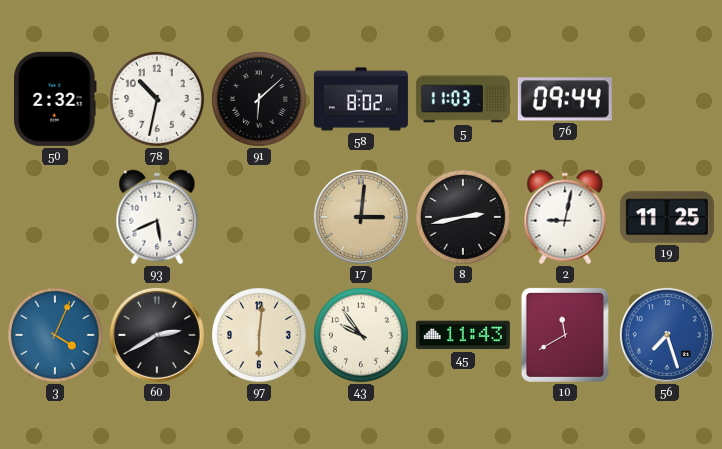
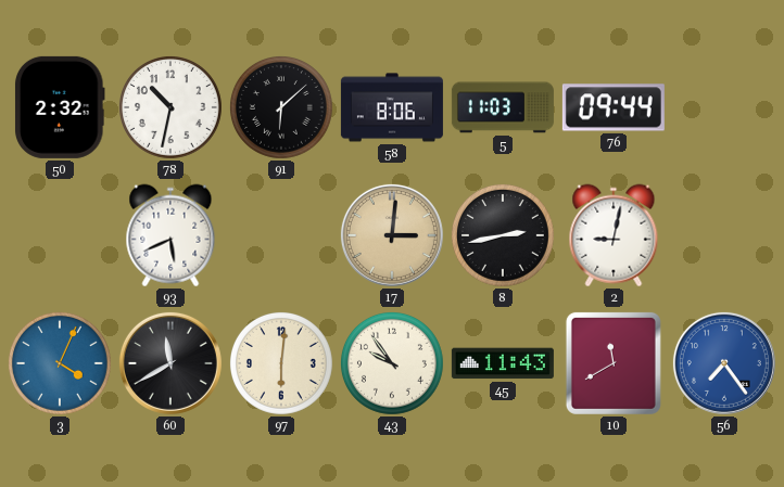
58: 8:02 -> 8:06
19: 11:25 -> none
60: 2:40 -> 11:40
56: 7:27 -> 7:24
